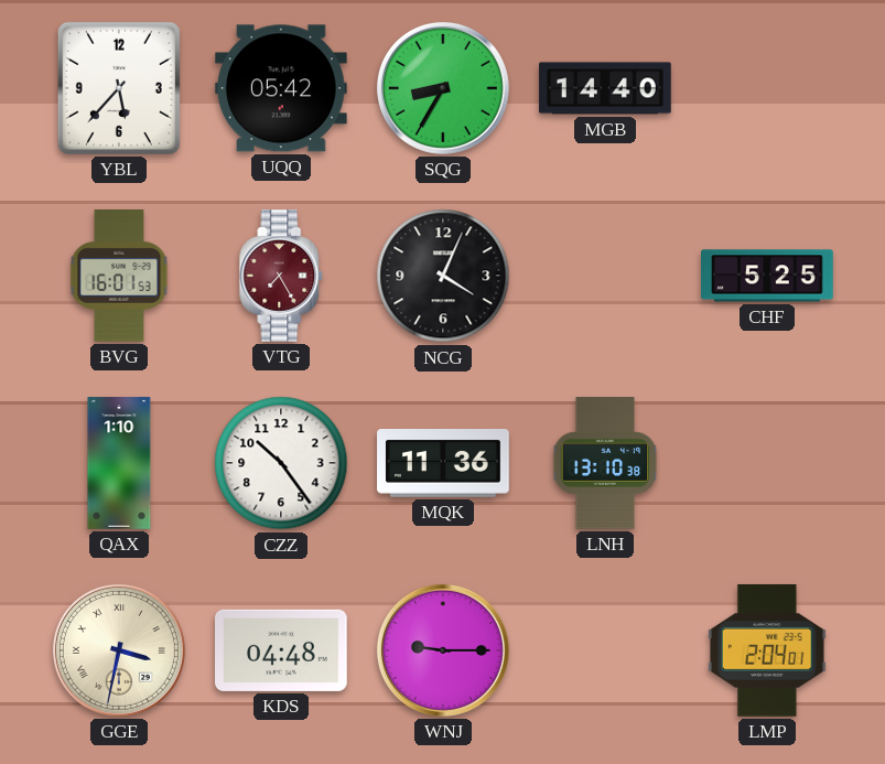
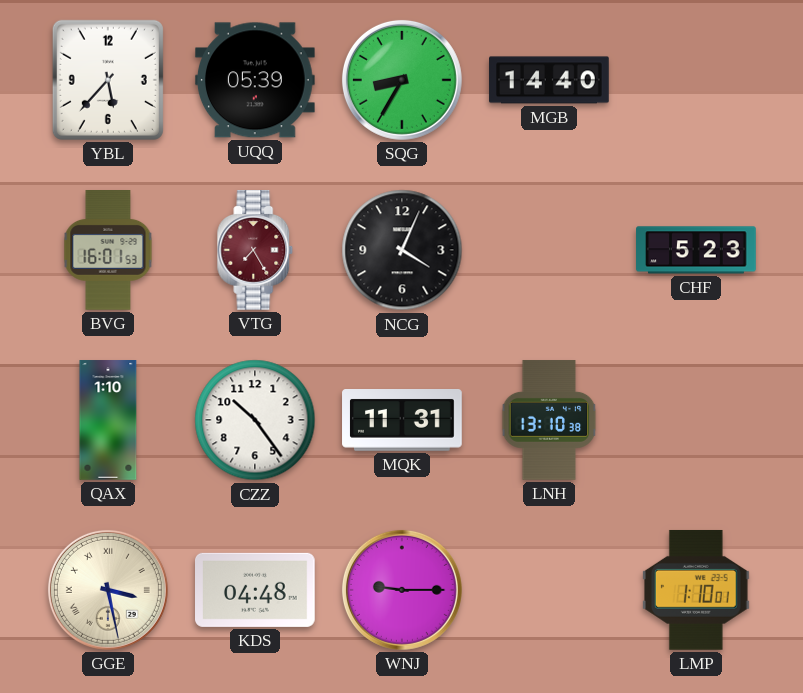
UQQ: 05:42 -> 05:39
CHF: 5:25 -> 5:23
MQK: 11:36 -> 11:31
GGE: 3:32 -> 3:28
LMP: 2:04 -> 1:10
